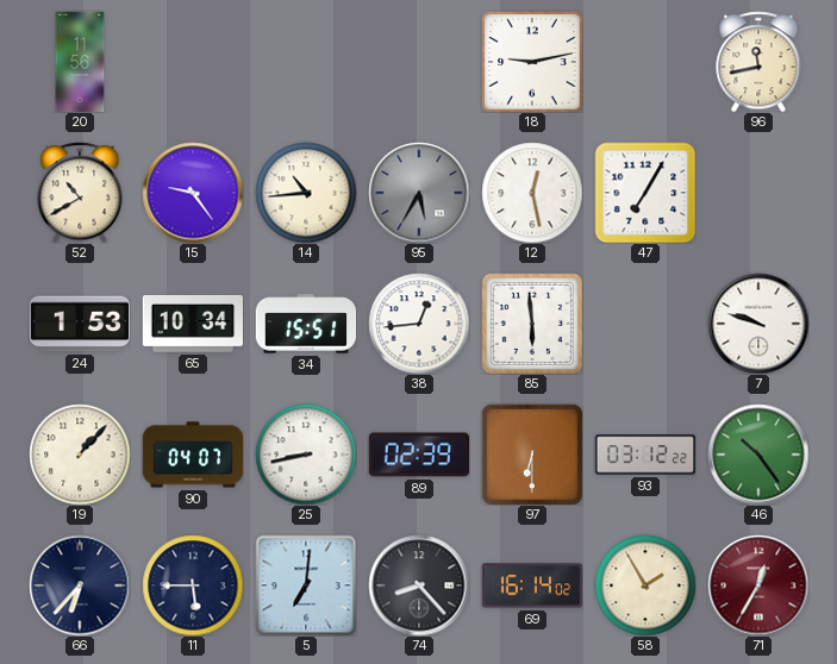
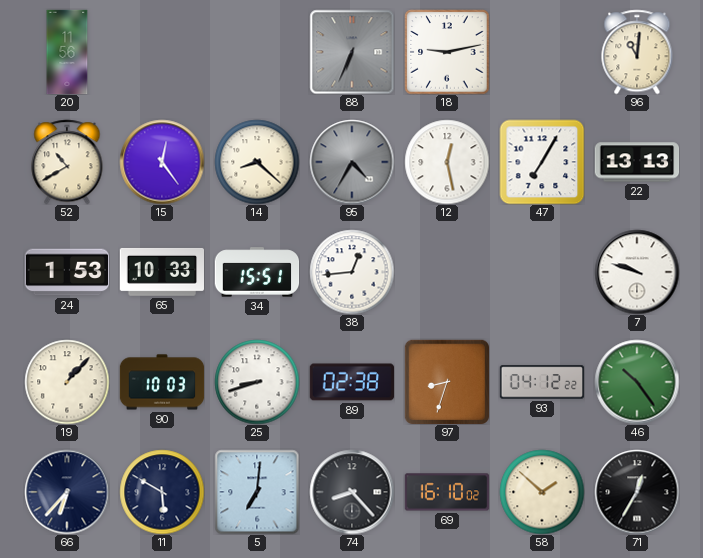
88: none -> 6:34
96: 11:43 -> 11:01
15: 9:24 -> 12:24
14: 10:44 -> 8:22
95: 5:35 -> 4:35
22: none -> 13:13
65: 10:34 -> 10:33
85: 5:59 -> none
90: 04:07 -> 10:03
25: 8:43 -> 8:42
89: 02:39 -> 02:38
97: 6:30 -> 8:33
93: 03:12 -> 04:12
11: 5:45 -> 5:50
69: 16:14 -> 16:10
58: 1:55 -> 1:52
71 dial: burgundy -> black
